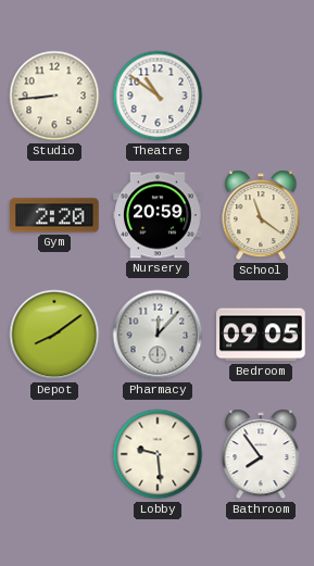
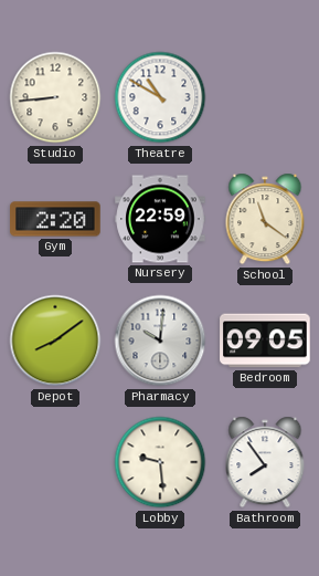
Theatre: 10:51 -> 10:50
Nursery: 20:59 -> 22:59
Pharmacy: 12:07 -> 10:01
